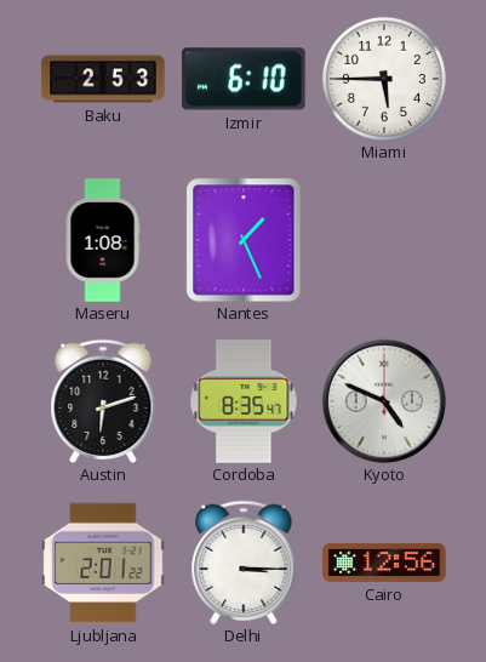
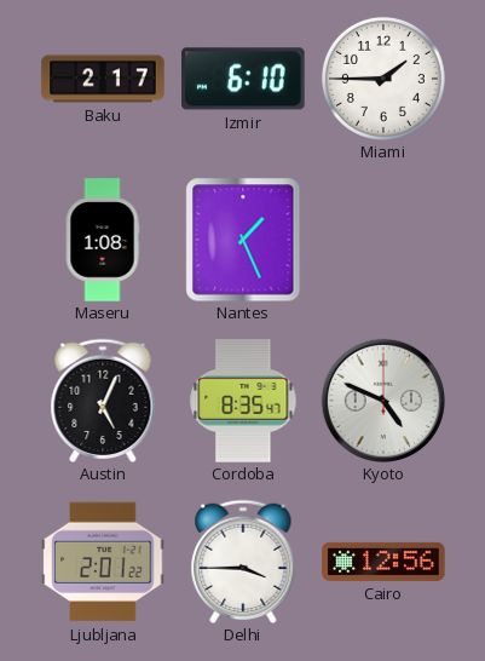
Baku: 2:53 -> 2:17
Miami: 5:45 -> 1:45
Austin: 6:12 -> 5:04
Delhi: 3:15 -> 3:45
